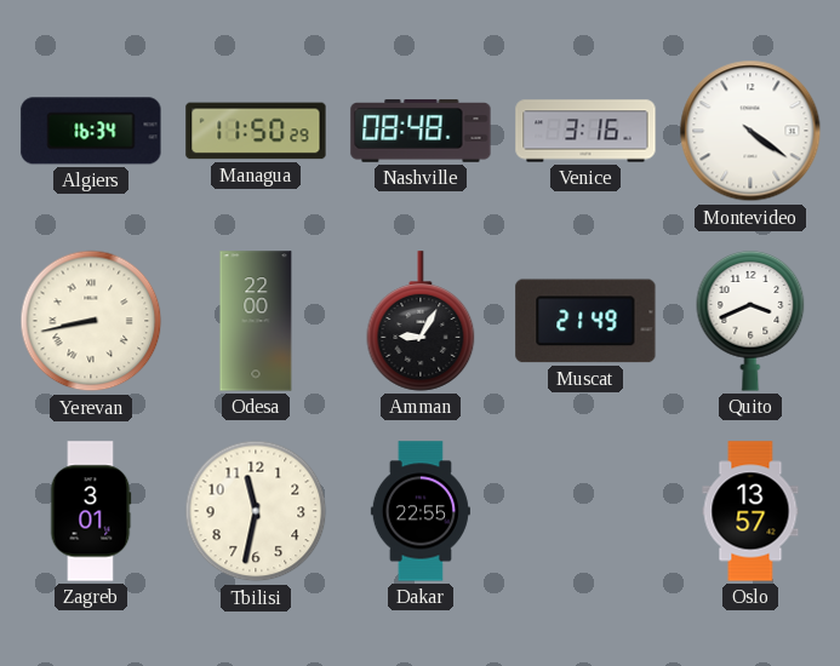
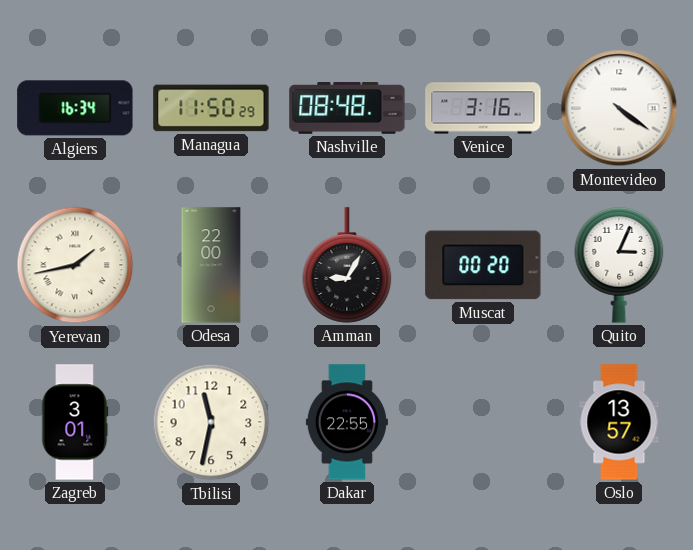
Yerevan: 8:43 -> 1:43
Muscat: 21:49 -> 00:20
Quito: 3:41 -> 3:04
